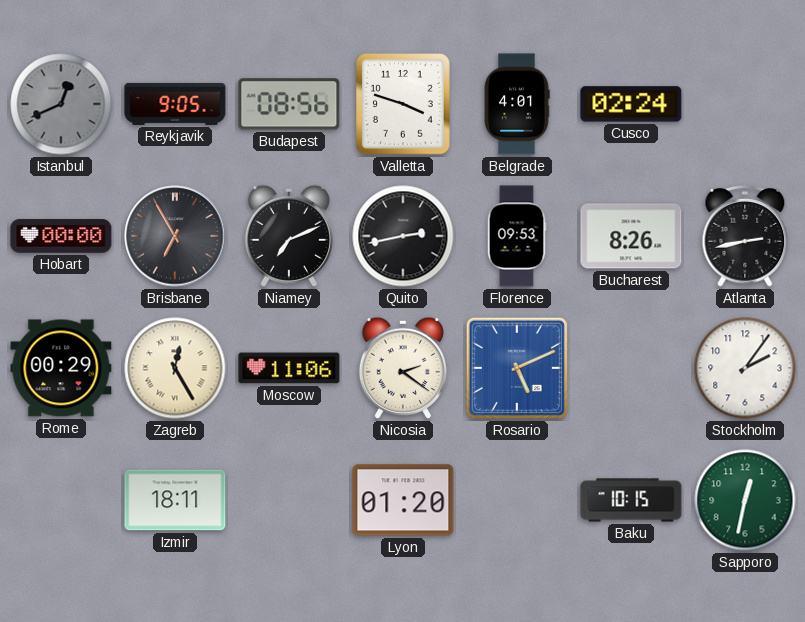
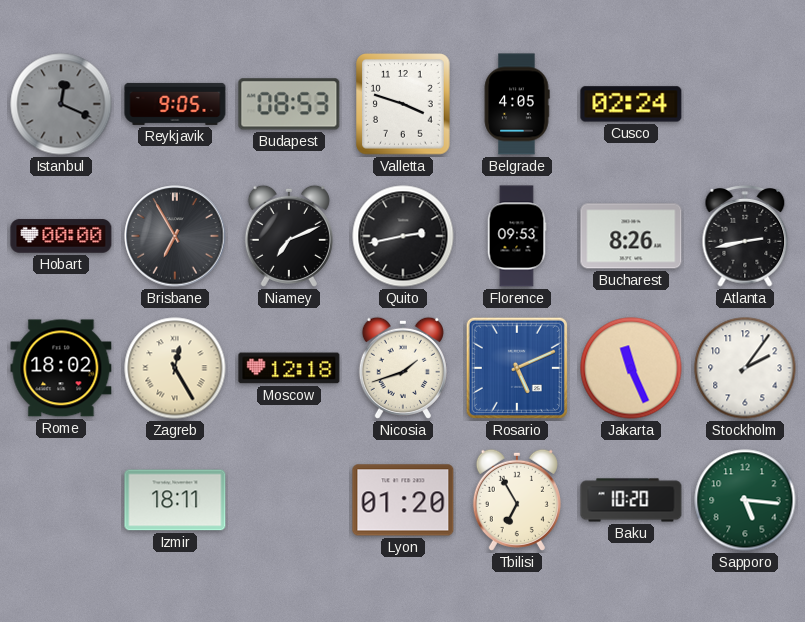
Istanbul: 12:41 -> 12:19
Budapest: 08:56 -> 08:53
Belgrade: 4:01 -> 4:05
Rome: 00:29 -> 18:02
Moscow: 11:06 -> 12:18
Nicosia: 2:21 -> 1:42
Jakarta: none -> 11:26
Tbilisi: none -> 6:55
Baku: 10:15 -> 10:20
Sapporo: 12:32 -> 5:16
